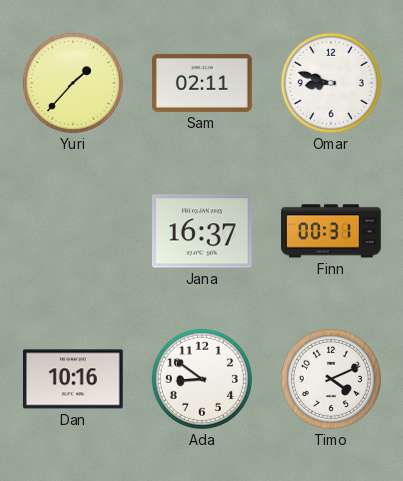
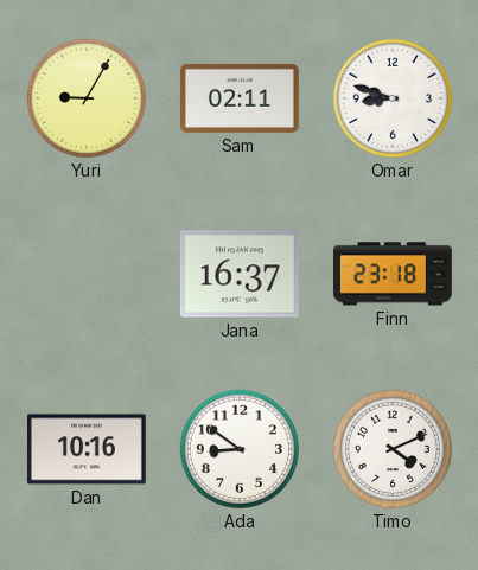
Yuri: 1:37 -> 9:05
Finn: 00:31 -> 23:18
